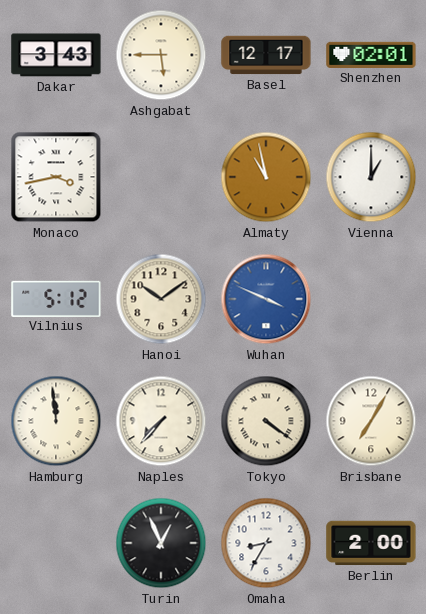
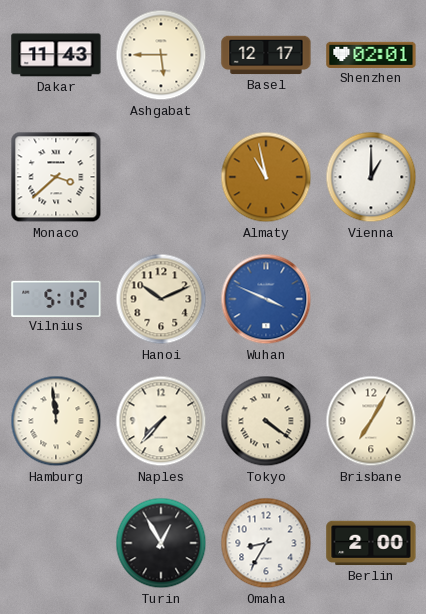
Dakar: 3:43 -> 11:43
Monaco: 3:43 -> 3:38
Hanoi: 10:09 -> 10:11
Turin: 12:56 -> 12:55
